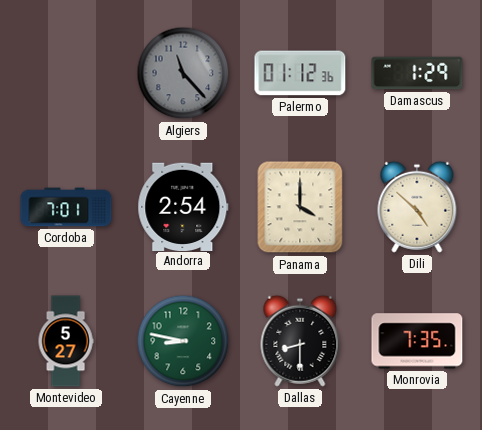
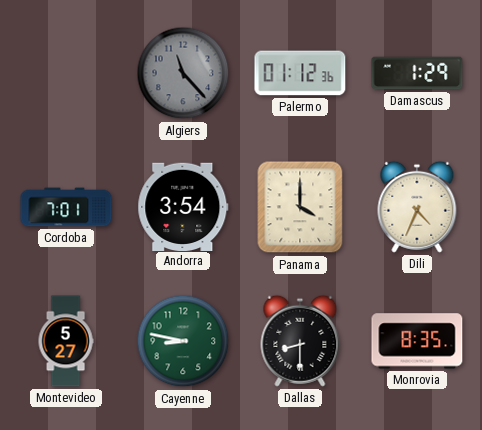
Andorra: 2:54 -> 3:54
Dili: 4:52 -> 4:34
Monrovia: 7:35 -> 8:35
